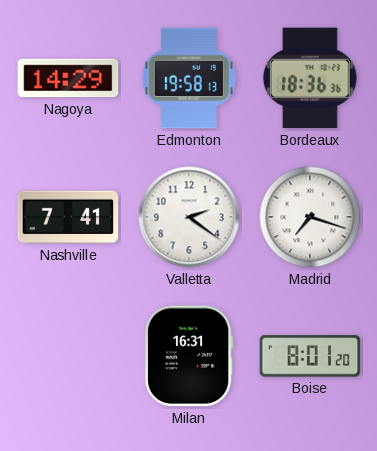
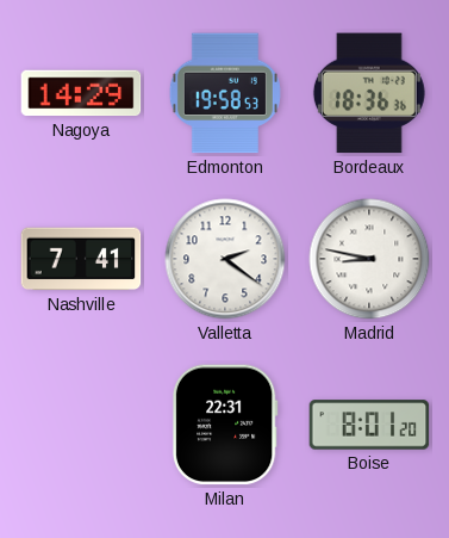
Edmonton: 19:58:13 -> 19:58:53
Madrid: 7:18 -> 8:47
Milan: 16:31 -> 22:31
